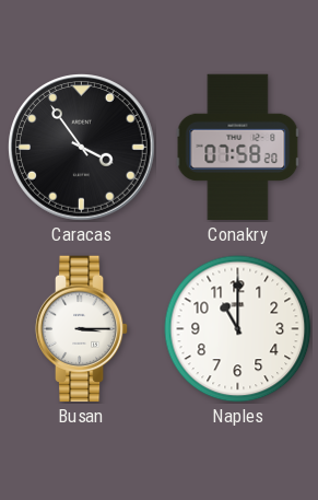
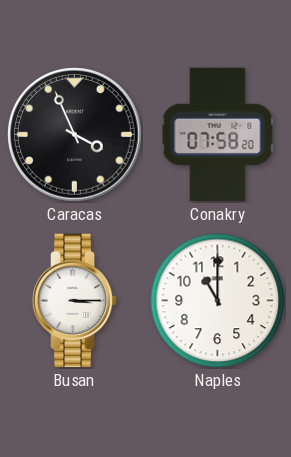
Caracas: 3:54 -> 3:56
